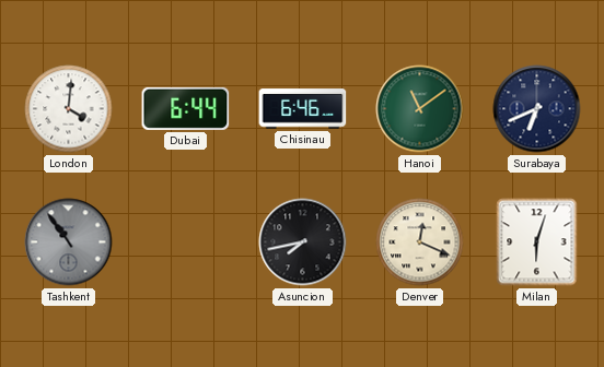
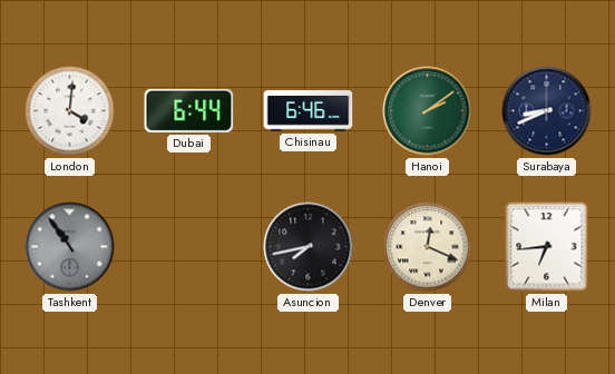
Hanoi: 11:09 -> 2:09
Surabaya: 6:41 -> 8:41
Milan: 6:03 -> 6:44
